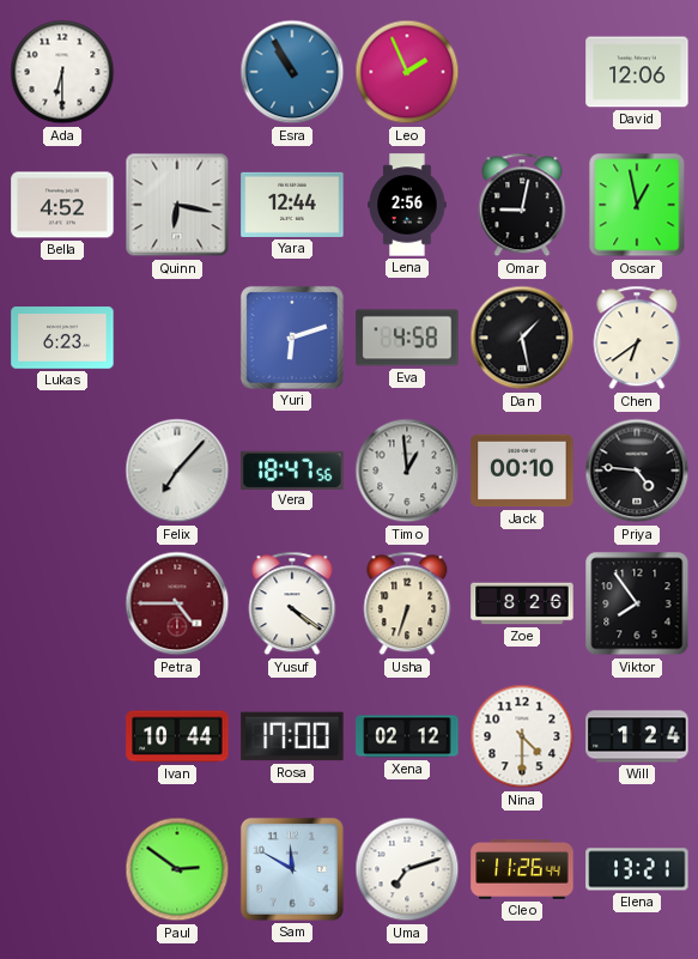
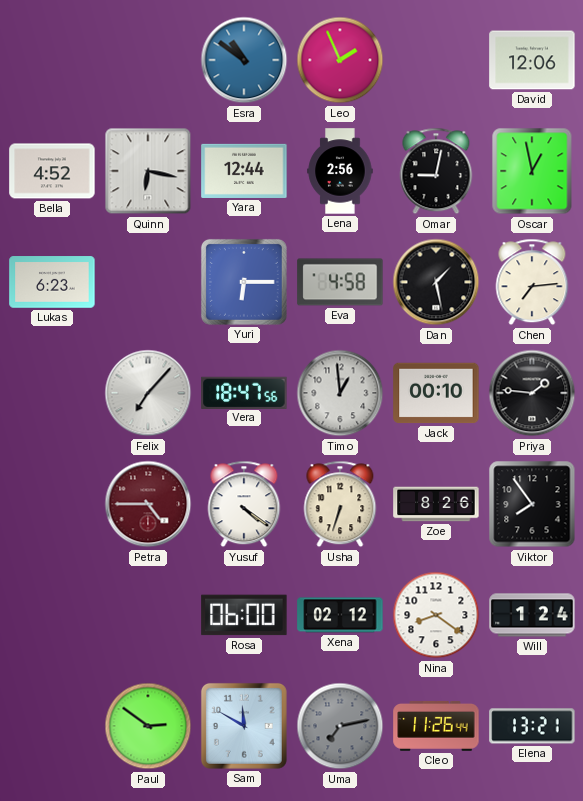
Ada: 6:30 -> none
Esra: 10:55 -> 10:51
Yuri: 6:12 -> 6:15
Chen: 6:39 -> 7:14
Priya: 4:46 -> 1:46
Ivan: 10:44 -> none
Rosa: 17:00 -> 06:00
Nina: 4:30 -> 8:21
Uma: 7:12 -> 7:13
Uma dial: white -> grey
